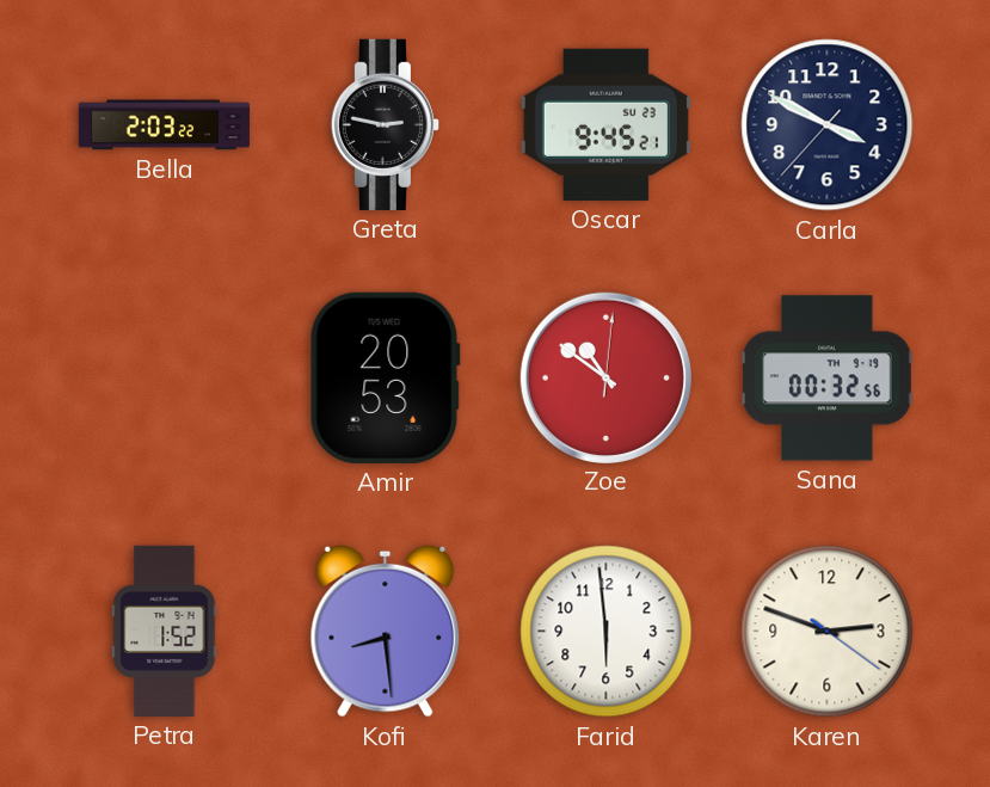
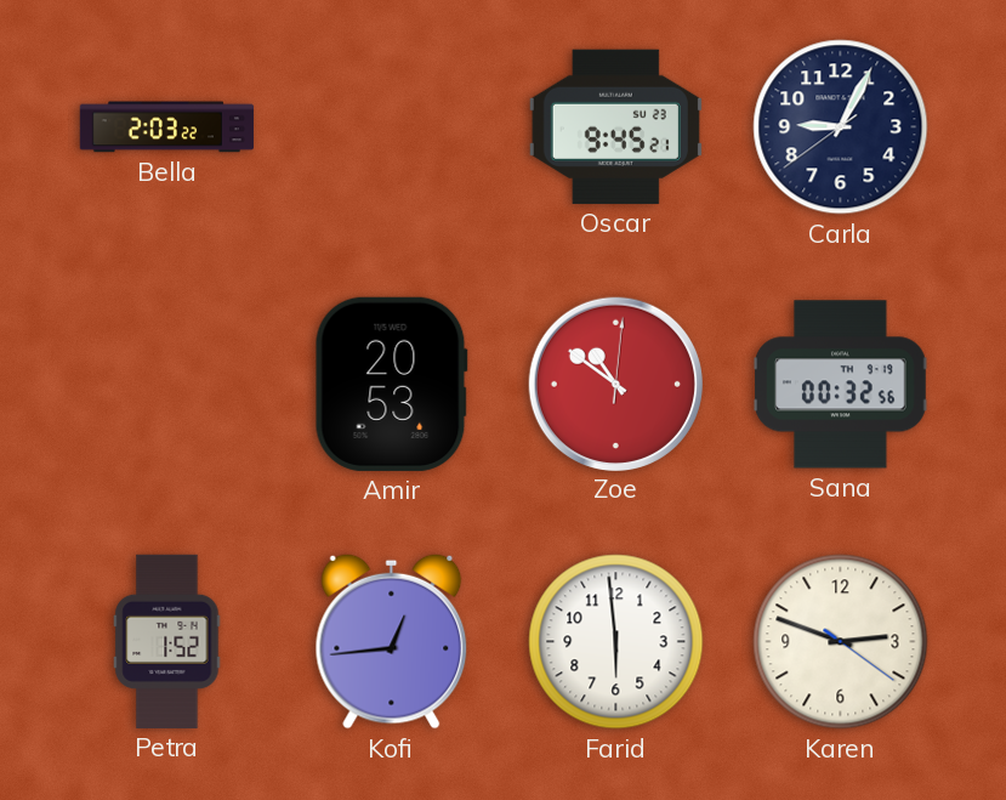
Greta: 2:47 -> none
Carla: 3:49 -> 9:04
Kofi: 8:29 -> 12:44
